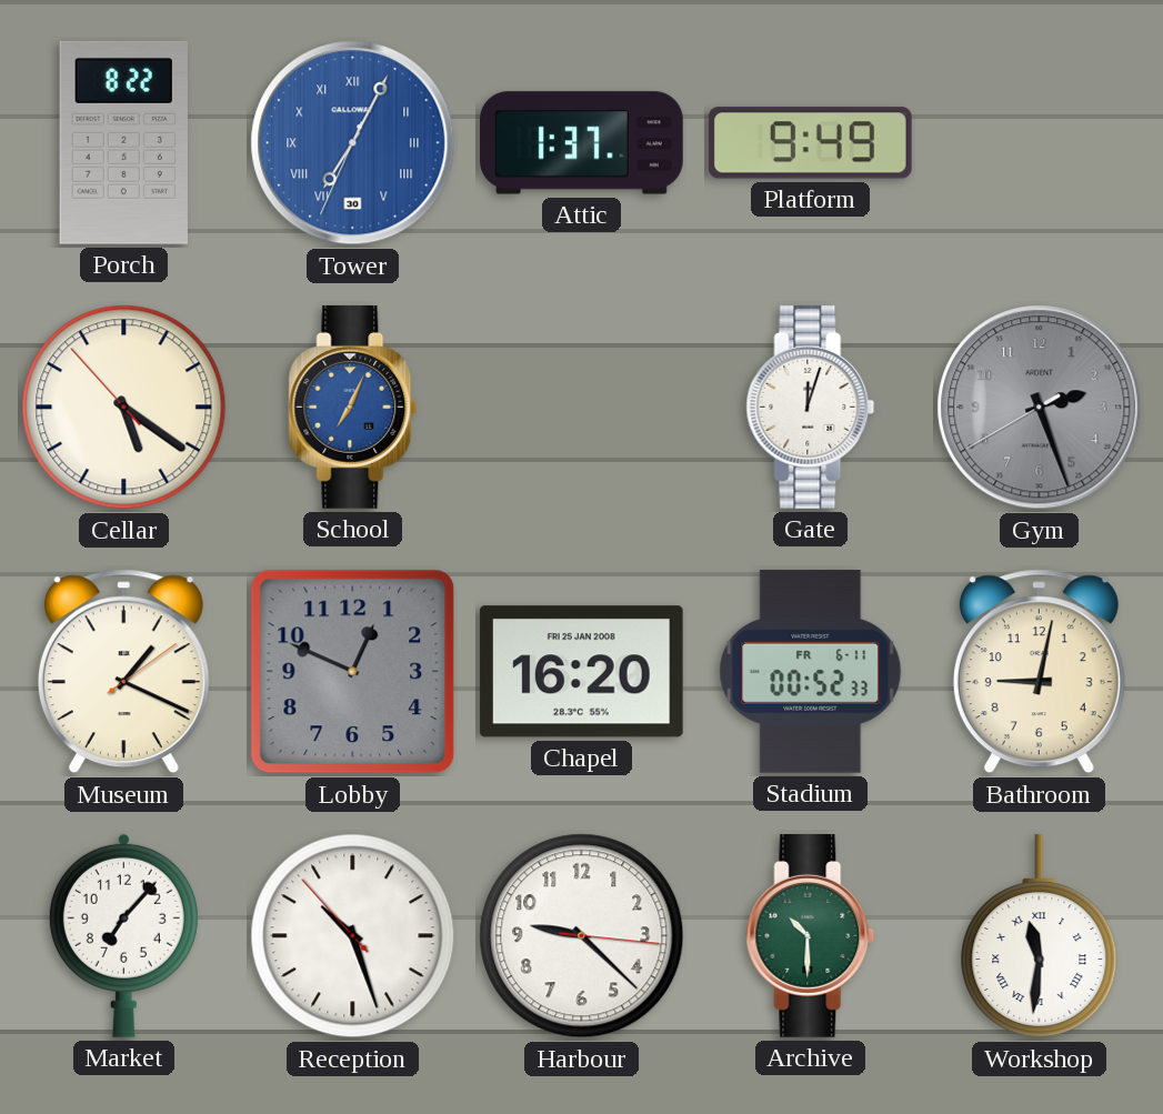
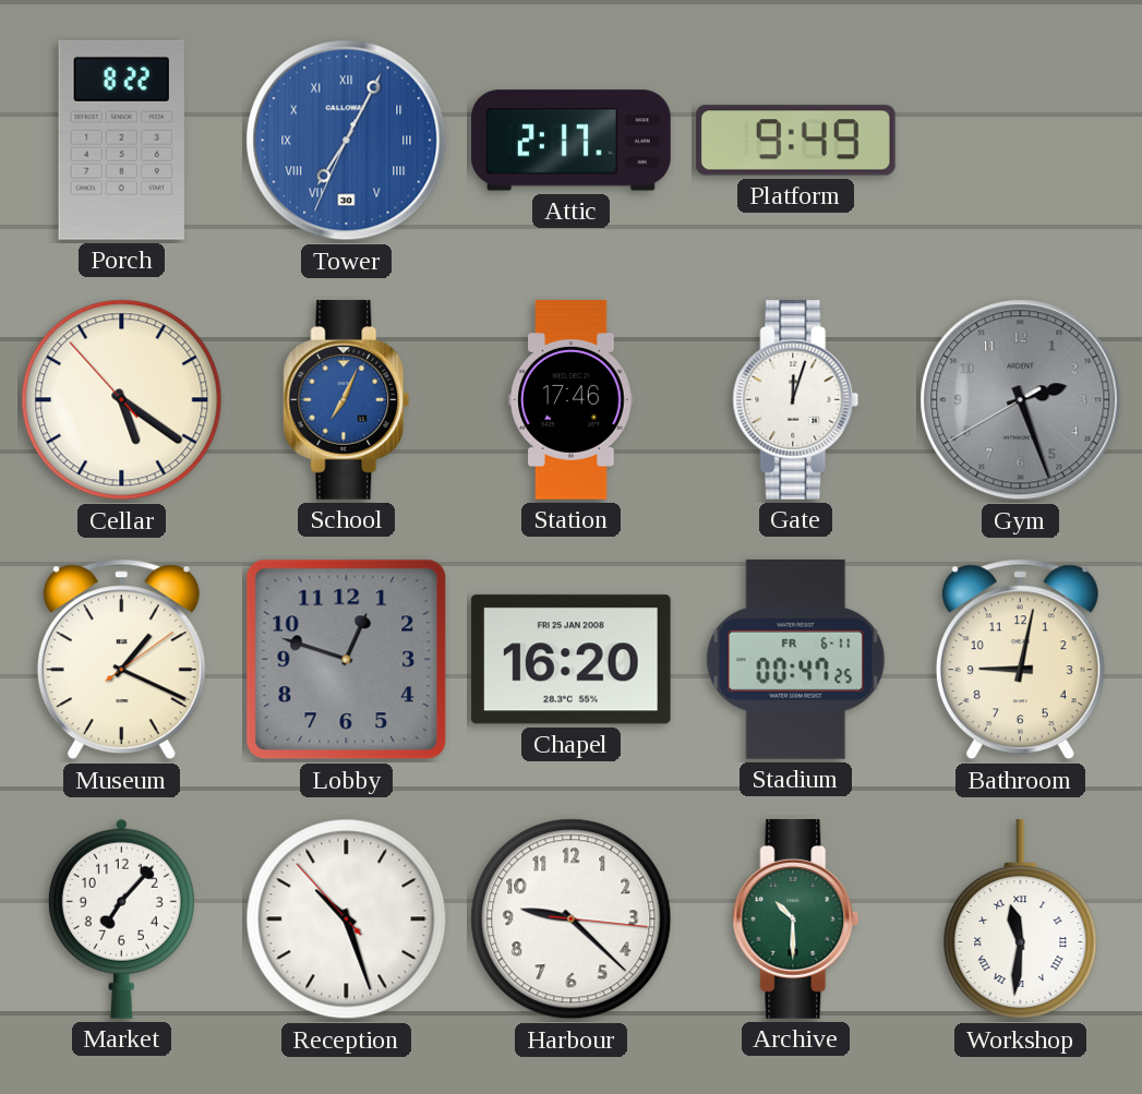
Attic: 1:37 -> 2:17
Station: none -> 17:46
Lobby: 12:49 -> 12:48
Stadium: 00:52 -> 00:47
